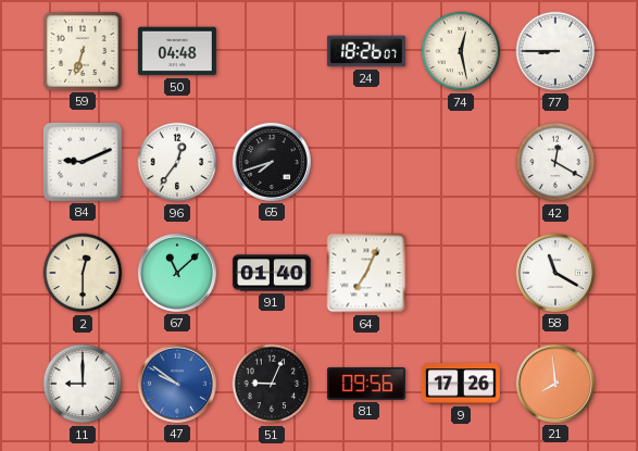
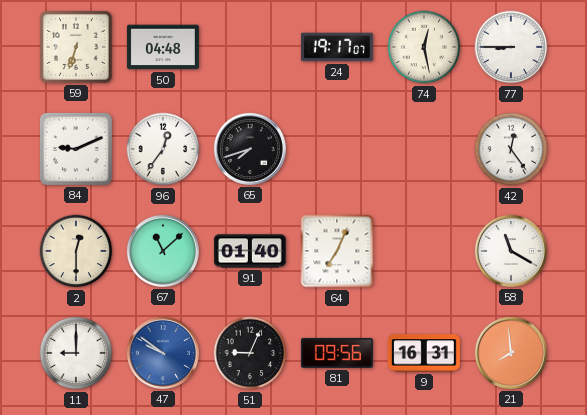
24: 18:26 -> 19:17
42: 12:20 -> 12:24
9: 17:26 -> 16:31
